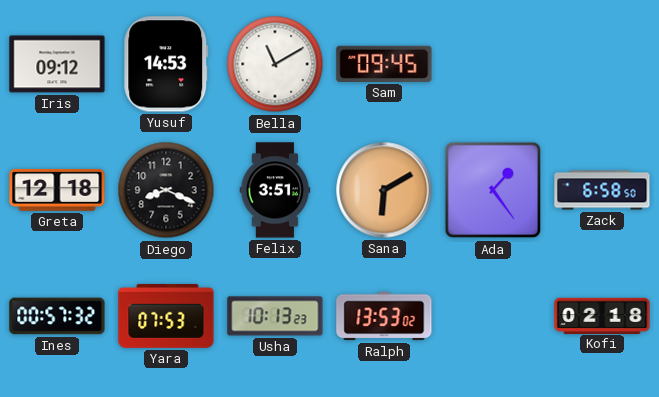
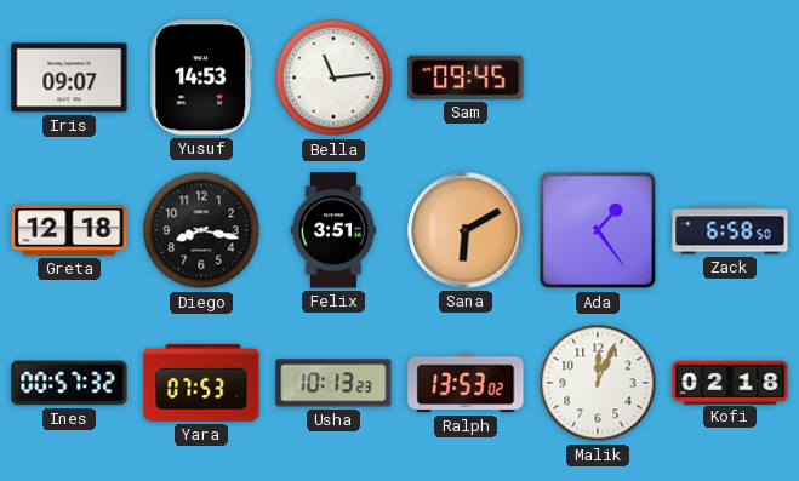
Iris: 09:12 -> 09:07
Bella: 11:10 -> 11:14
Diego: 8:19 -> 8:17
Malik: none -> 12:04
